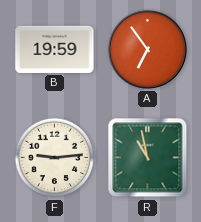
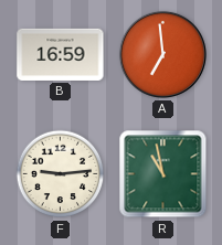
B: 19:59 -> 16:59
A: 6:54 -> 6:59
